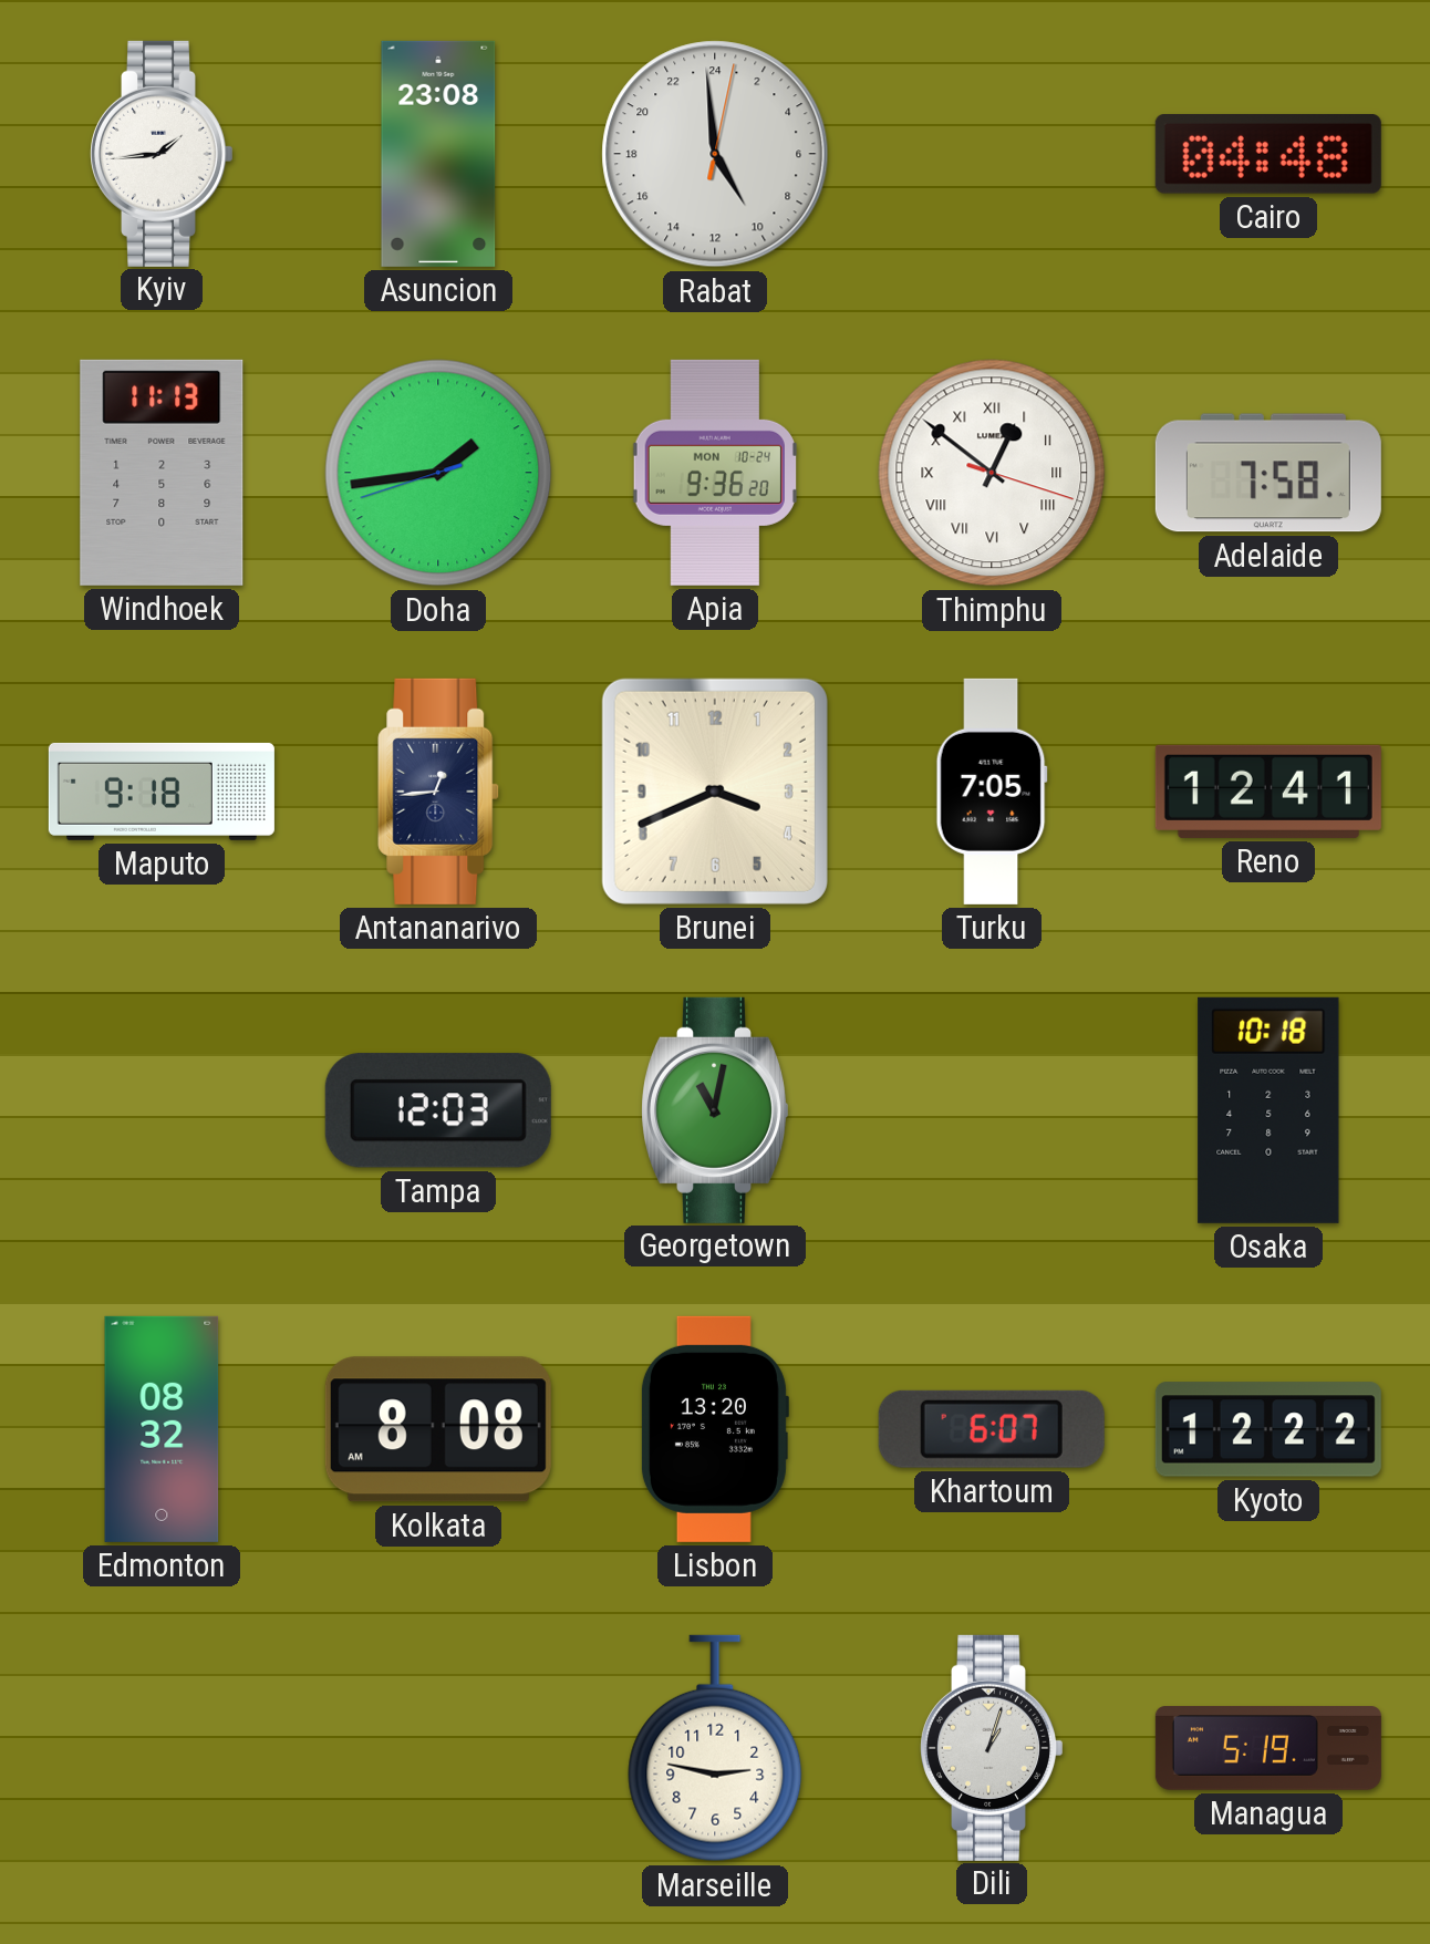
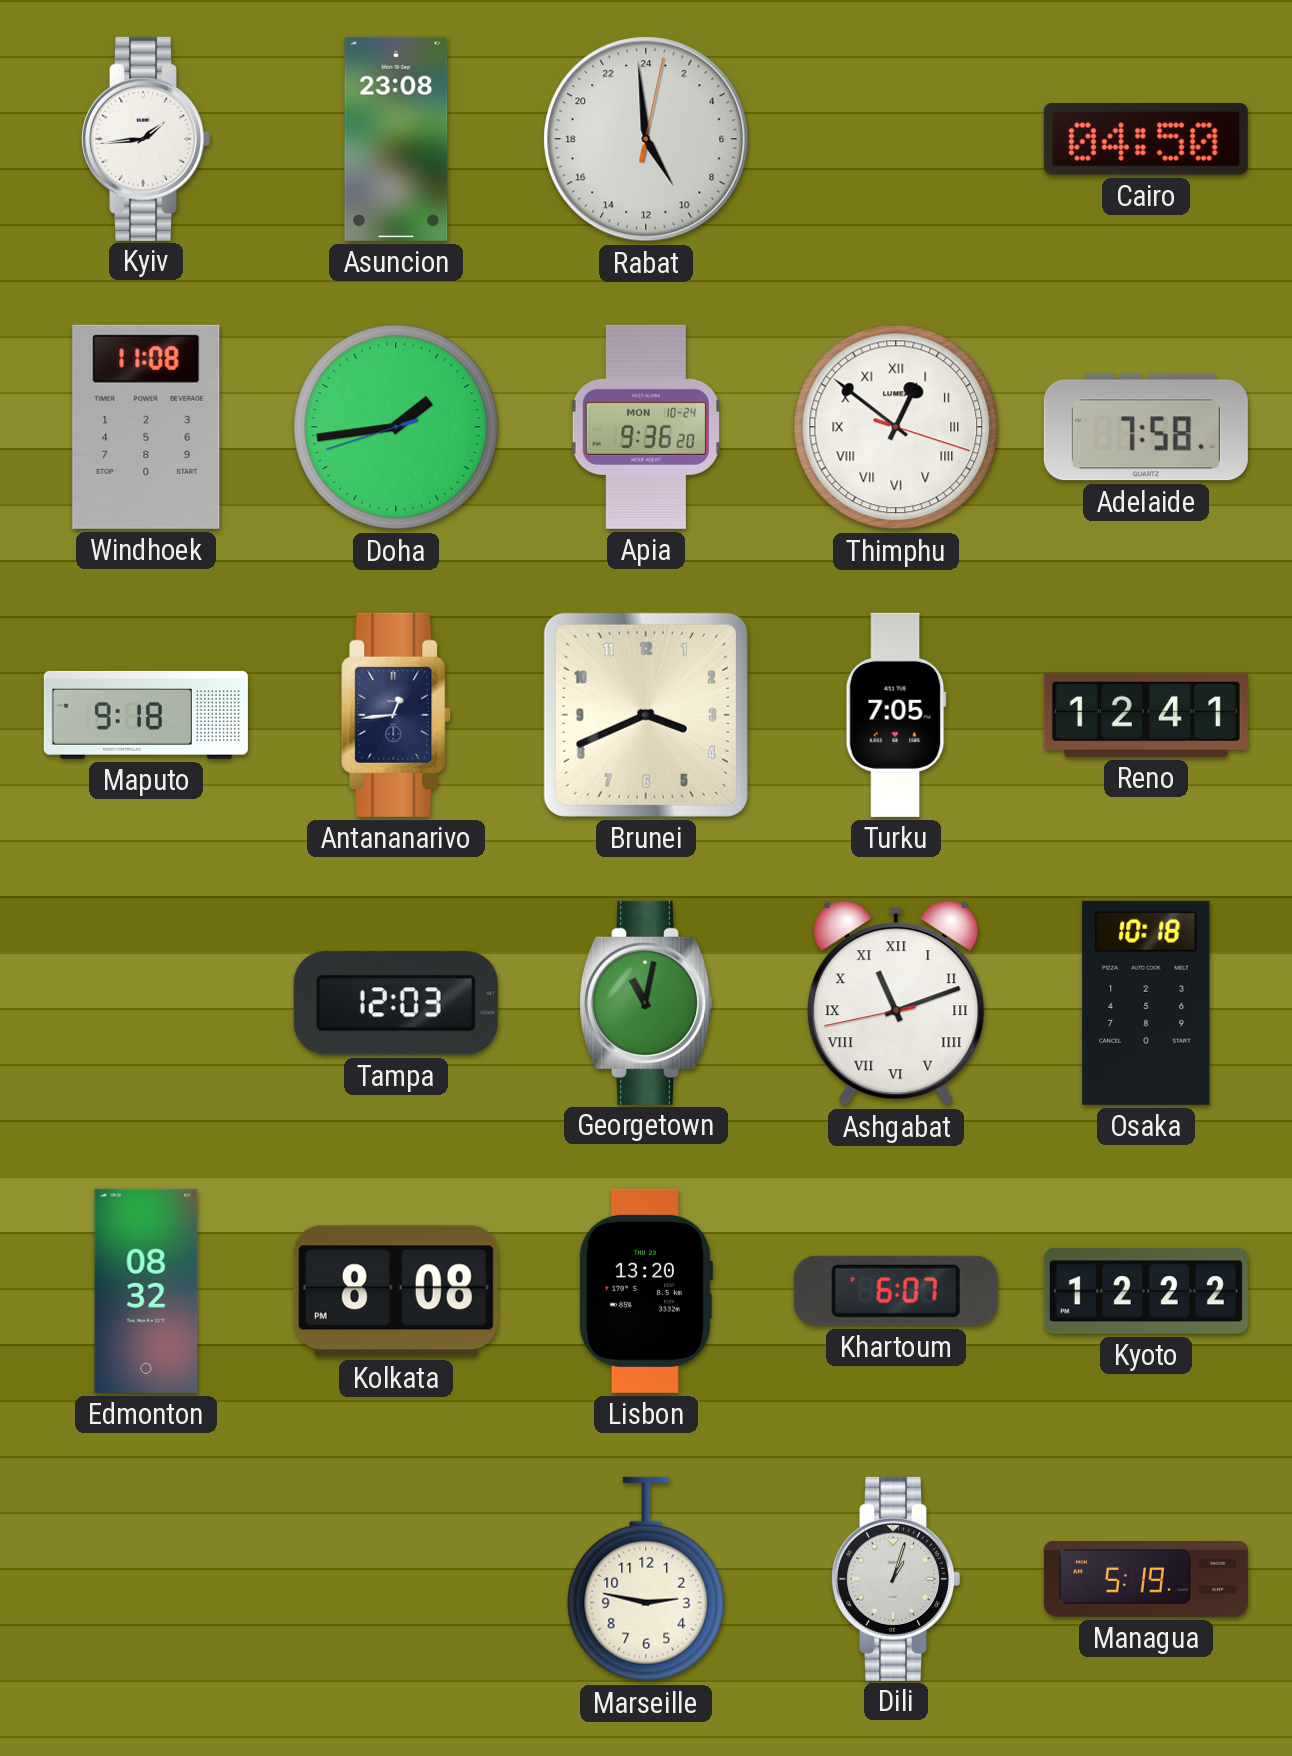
Cairo: 04:48 -> 04:50
Windhoek: 11:13 -> 11:08
Ashgabat: none -> 11:11
Kolkata: 8:08 AM -> 8:08 PM
